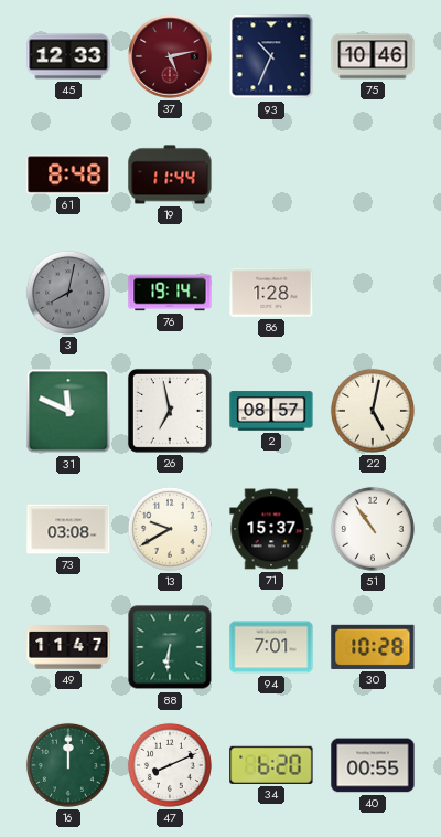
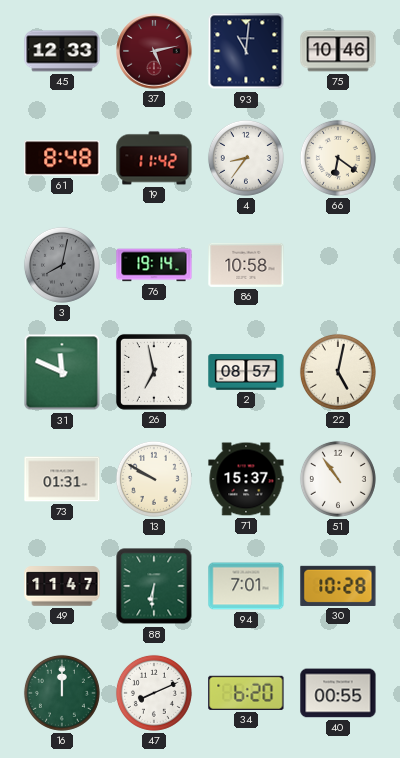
93: 10:34 -> 11:01
19: 11:44 -> 11:42
4: none -> 8:36
66: none -> 6:21
86: 1:28 -> 10:58
73: 03:08 -> 01:31
13: 9:40 -> 9:50
